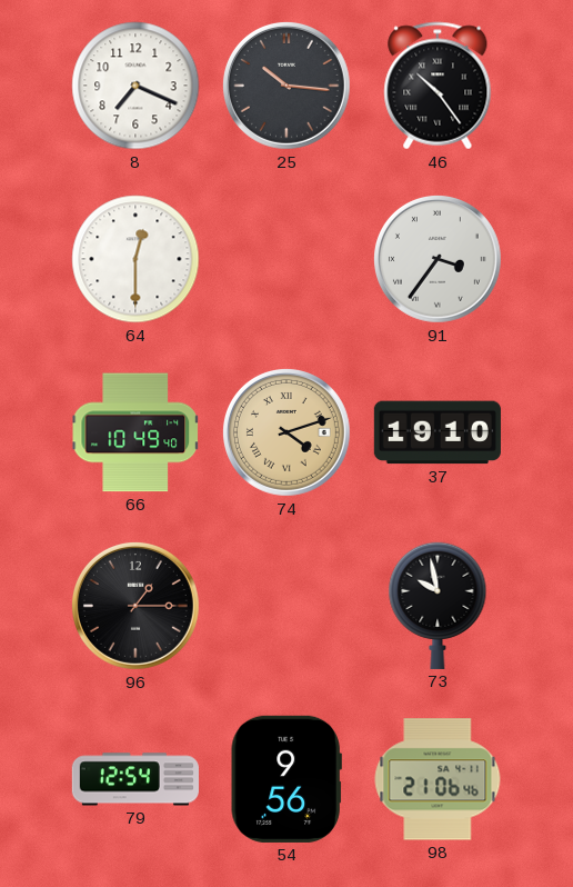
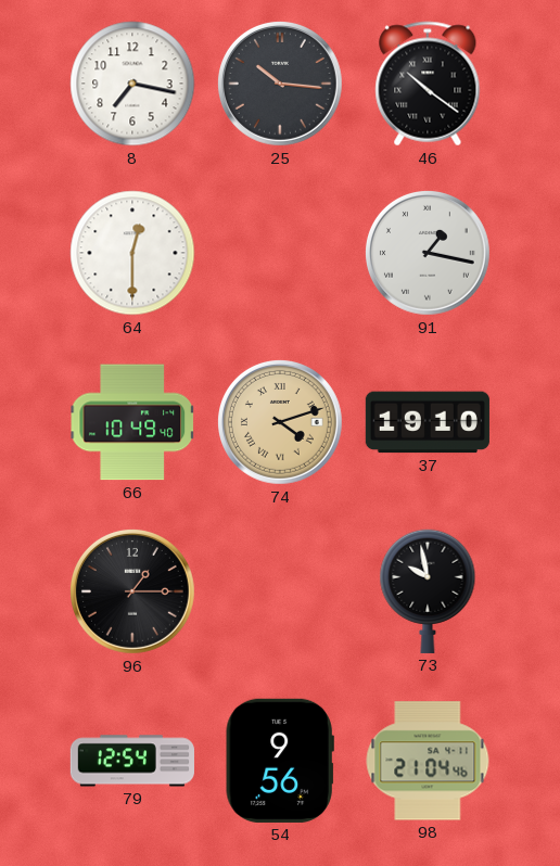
8: 7:19 -> 7:17
46: 10:24 -> 10:21
91: 3:36 -> 1:17
98: 21:06 -> 21:04
